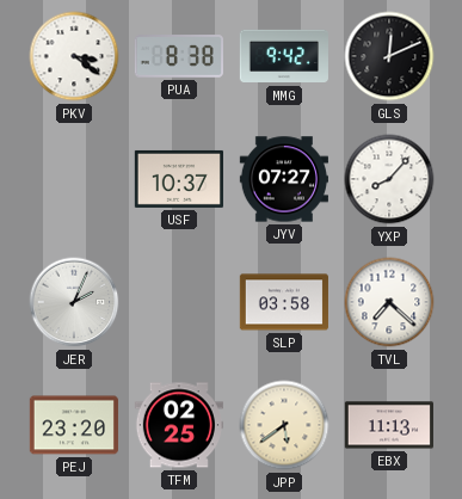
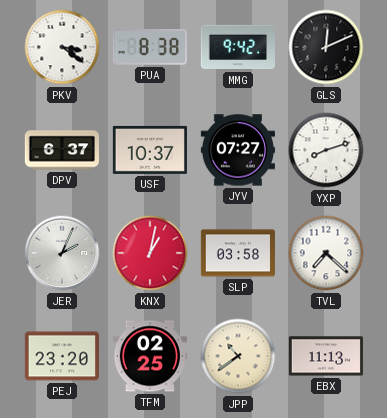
DPV: none -> 6:37
YXP: 8:07 -> 8:12
KNX: none -> 1:02
JPP: 5:39 -> 10:39
